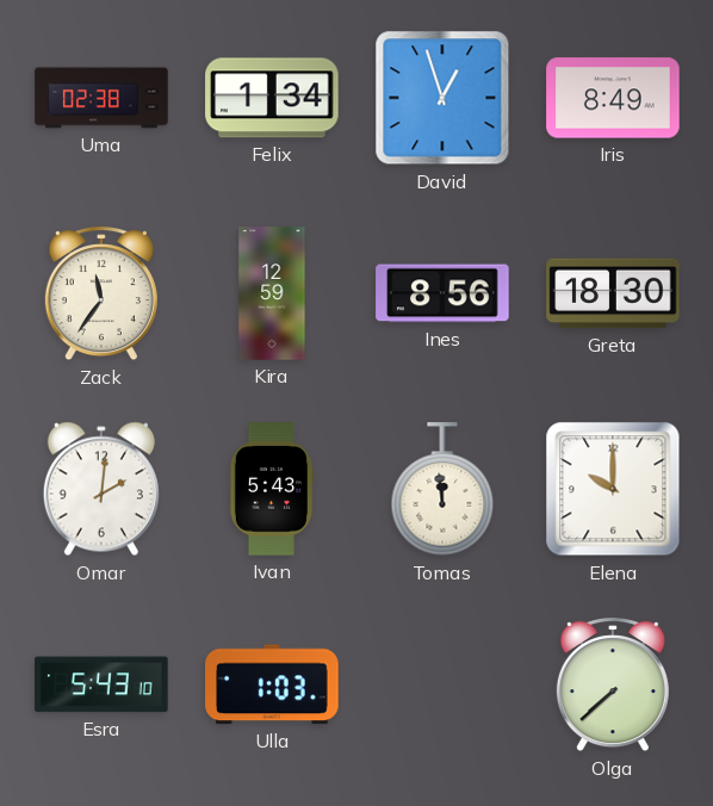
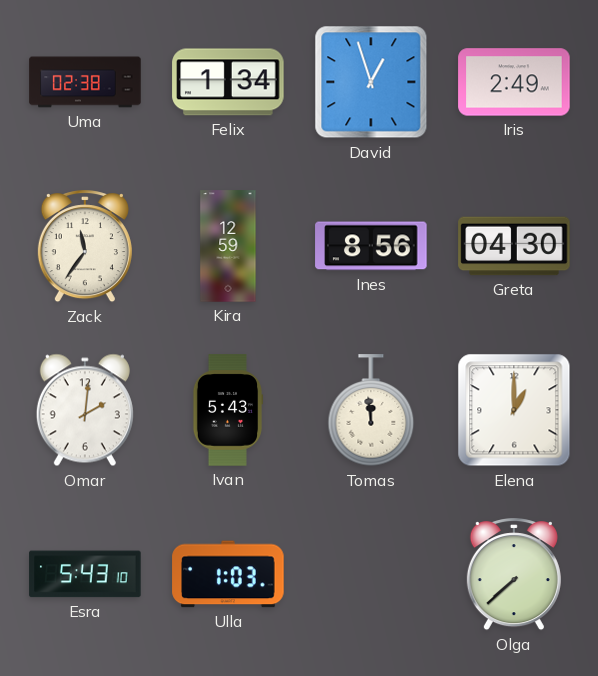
Iris: 8:49 -> 2:49
Greta: 18:30 -> 04:30
Elena: 10:00 -> 1:00
